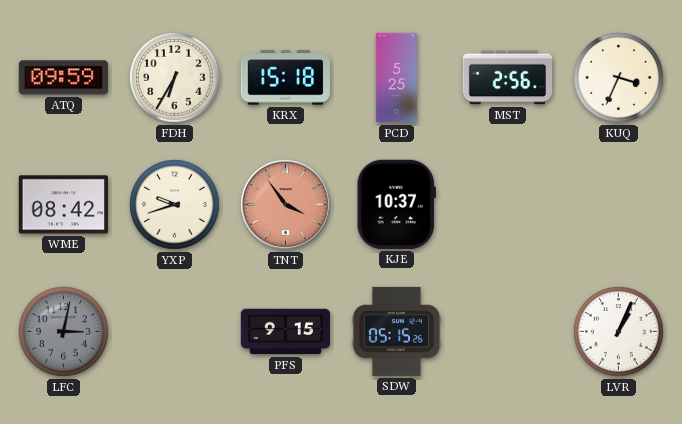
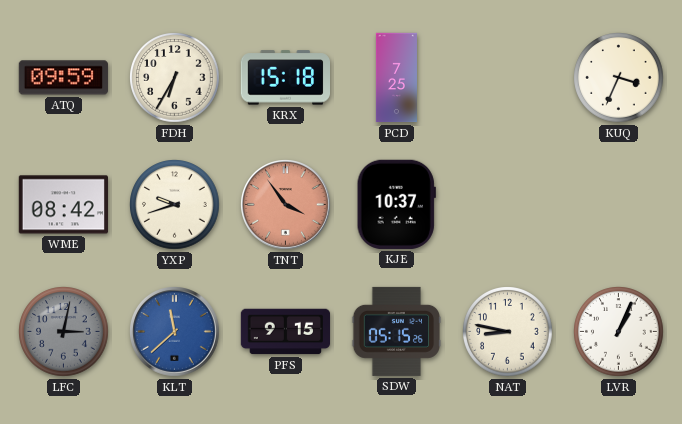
PCD: 5:25 -> 7:25
MST: 2:56 -> none
KLT: none -> 11:38
NAT: none -> 8:47
